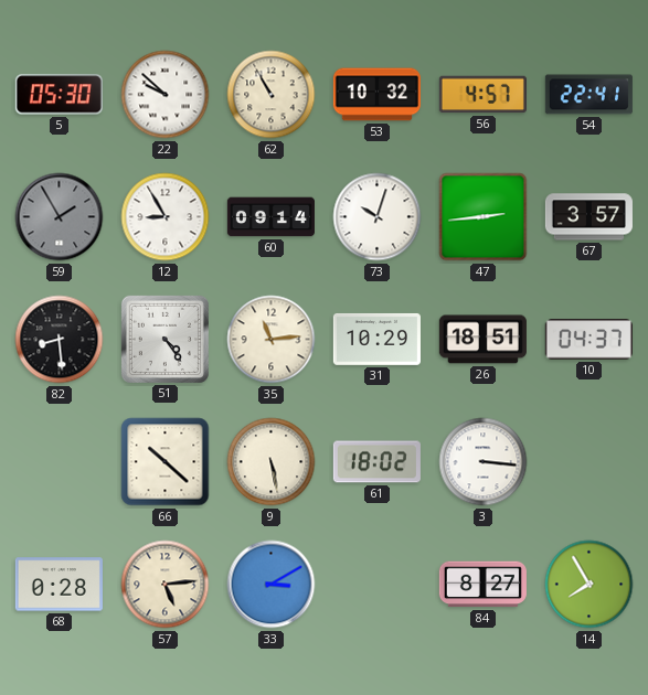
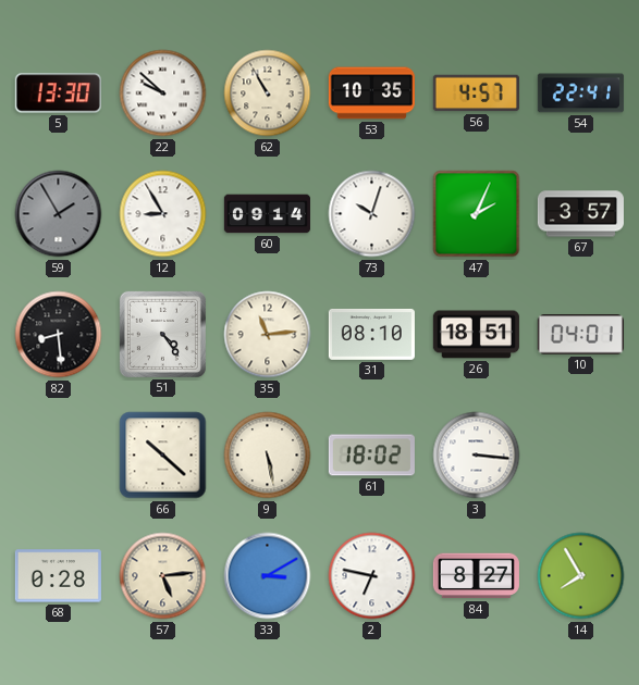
5: 05:30 -> 13:30
53: 10:32 -> 10:35
47: 2:44 -> 2:04
31: 10:29 -> 08:10
10: 04:37 -> 04:01
2: none -> 6:47
